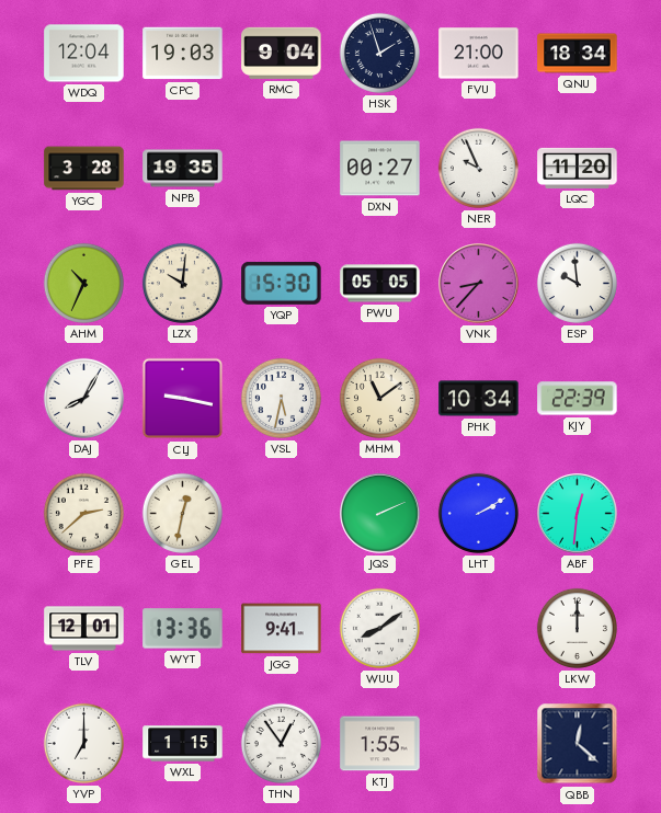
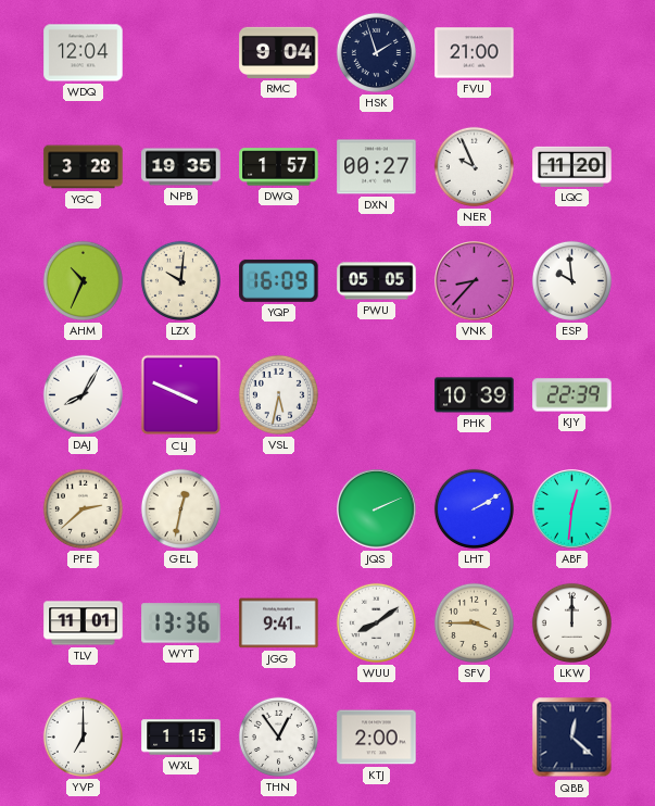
CPC: 19:03 -> none
QNU: 18:34 -> none
DWQ: none -> 1:57
YQP: 15:30 -> 16:09
CLJ: 9:17 -> 3:49
MHM: 11:09 -> none
PHK: 10:34 -> 10:39
TLV: 12:01 -> 11:01
SFV: none -> 3:45
KTJ: 1:55 -> 2:00
